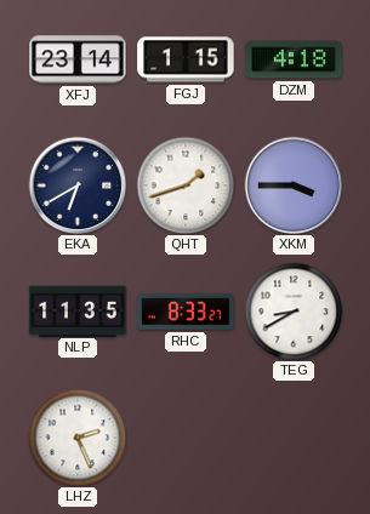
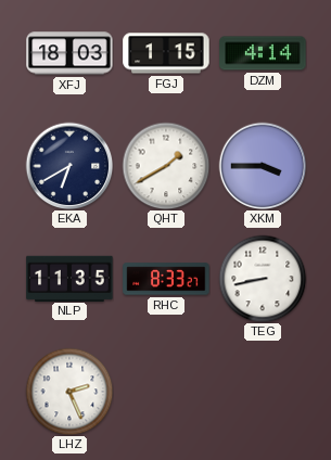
XFJ: 23:14 -> 18:03
DZM: 4:18 -> 4:14
QHT: 1:42 -> 1:40
TEG: 8:40 -> 8:43
